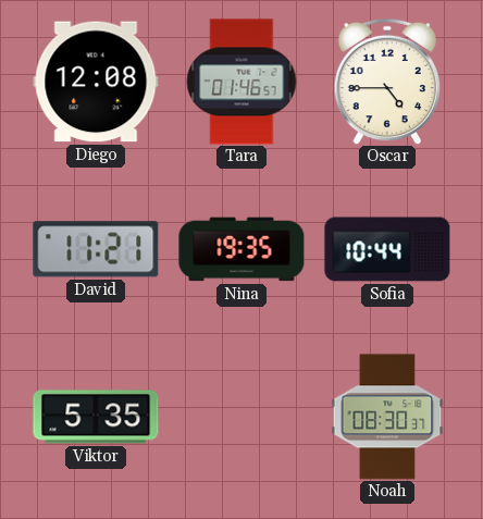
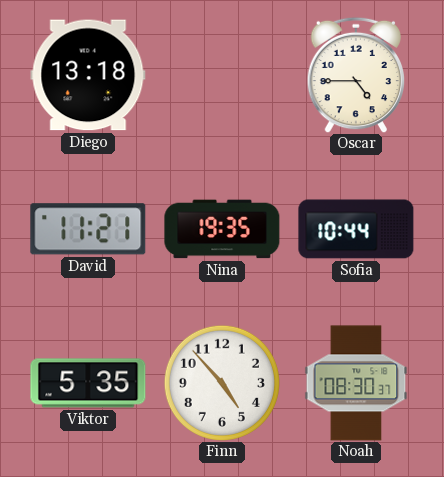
Diego: 12:08 -> 13:18
Tara: 01:46 -> none
Finn: none -> 4:53
